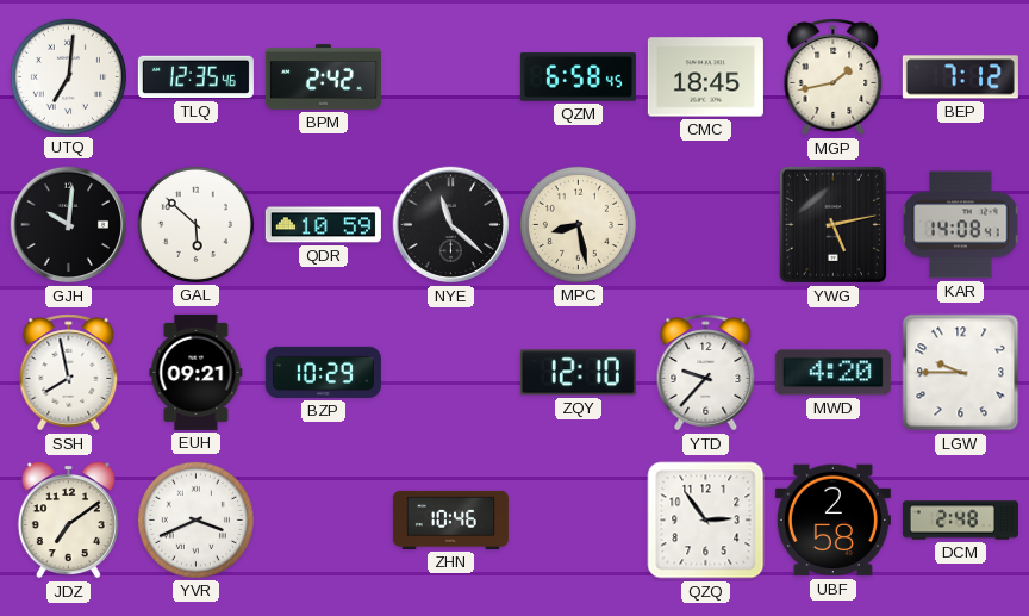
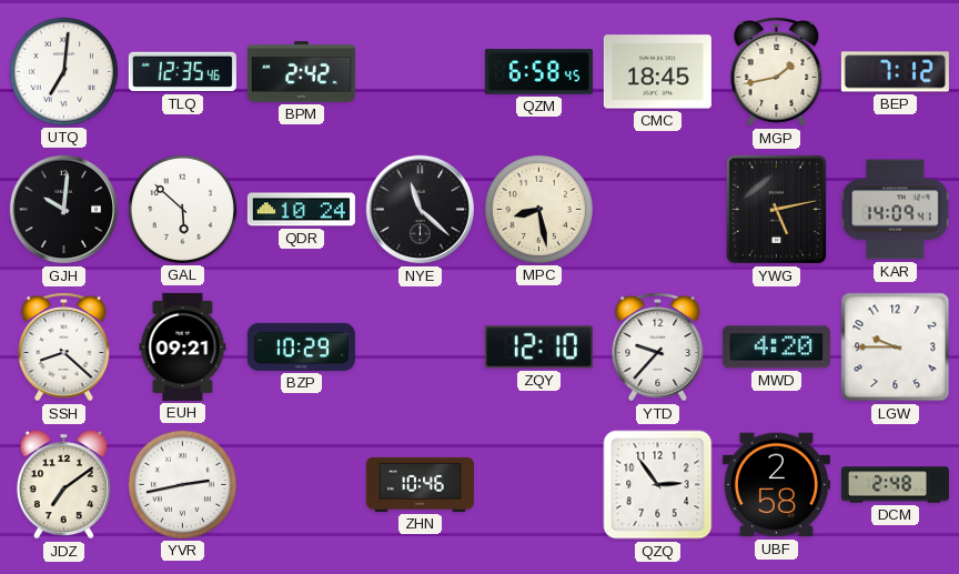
QDR: 10:59 -> 10:24
KAR: 14:08 -> 14:09
SSH: 7:58 -> 8:22
YVR: 3:41 -> 2:43
